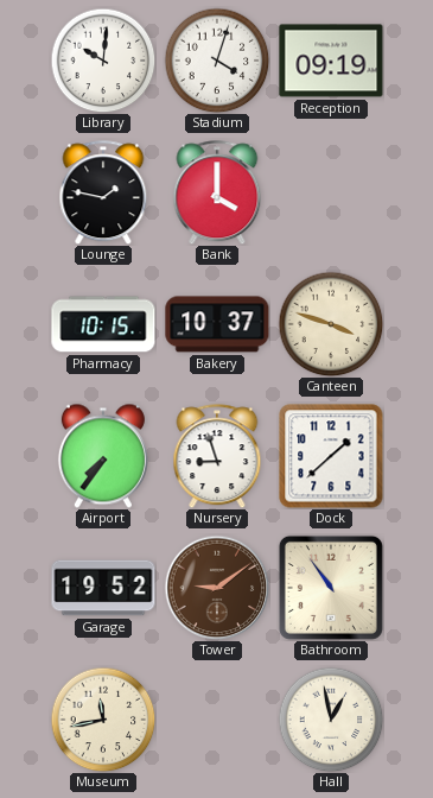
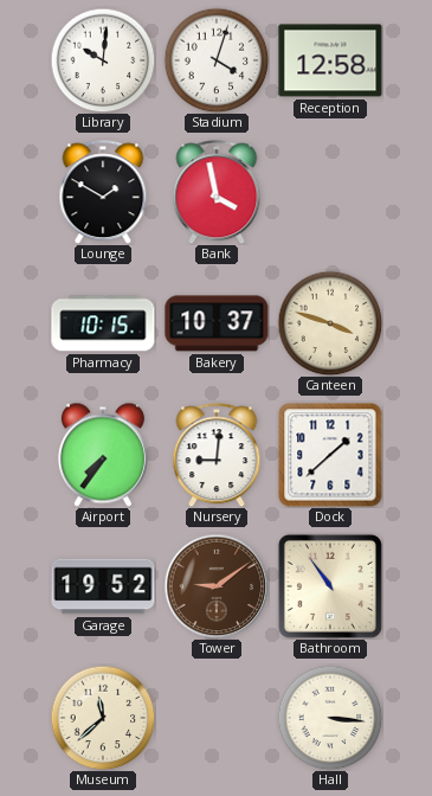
Reception: 09:19 -> 12:58
Lounge: 1:47 -> 1:50
Bank: 4:00 -> 3:58
Nursery: 8:57 -> 9:01
Museum: 11:43 -> 11:38
Hall: 12:58 -> 3:16
